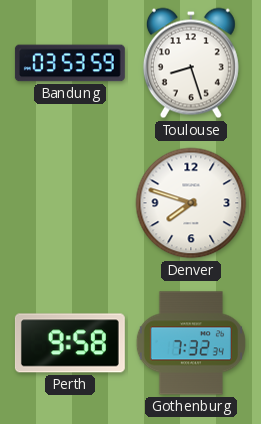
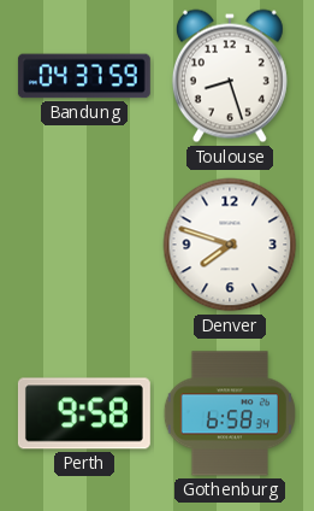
Bandung: 03:53 -> 04:37
Gothenburg: 7:32 -> 6:58
